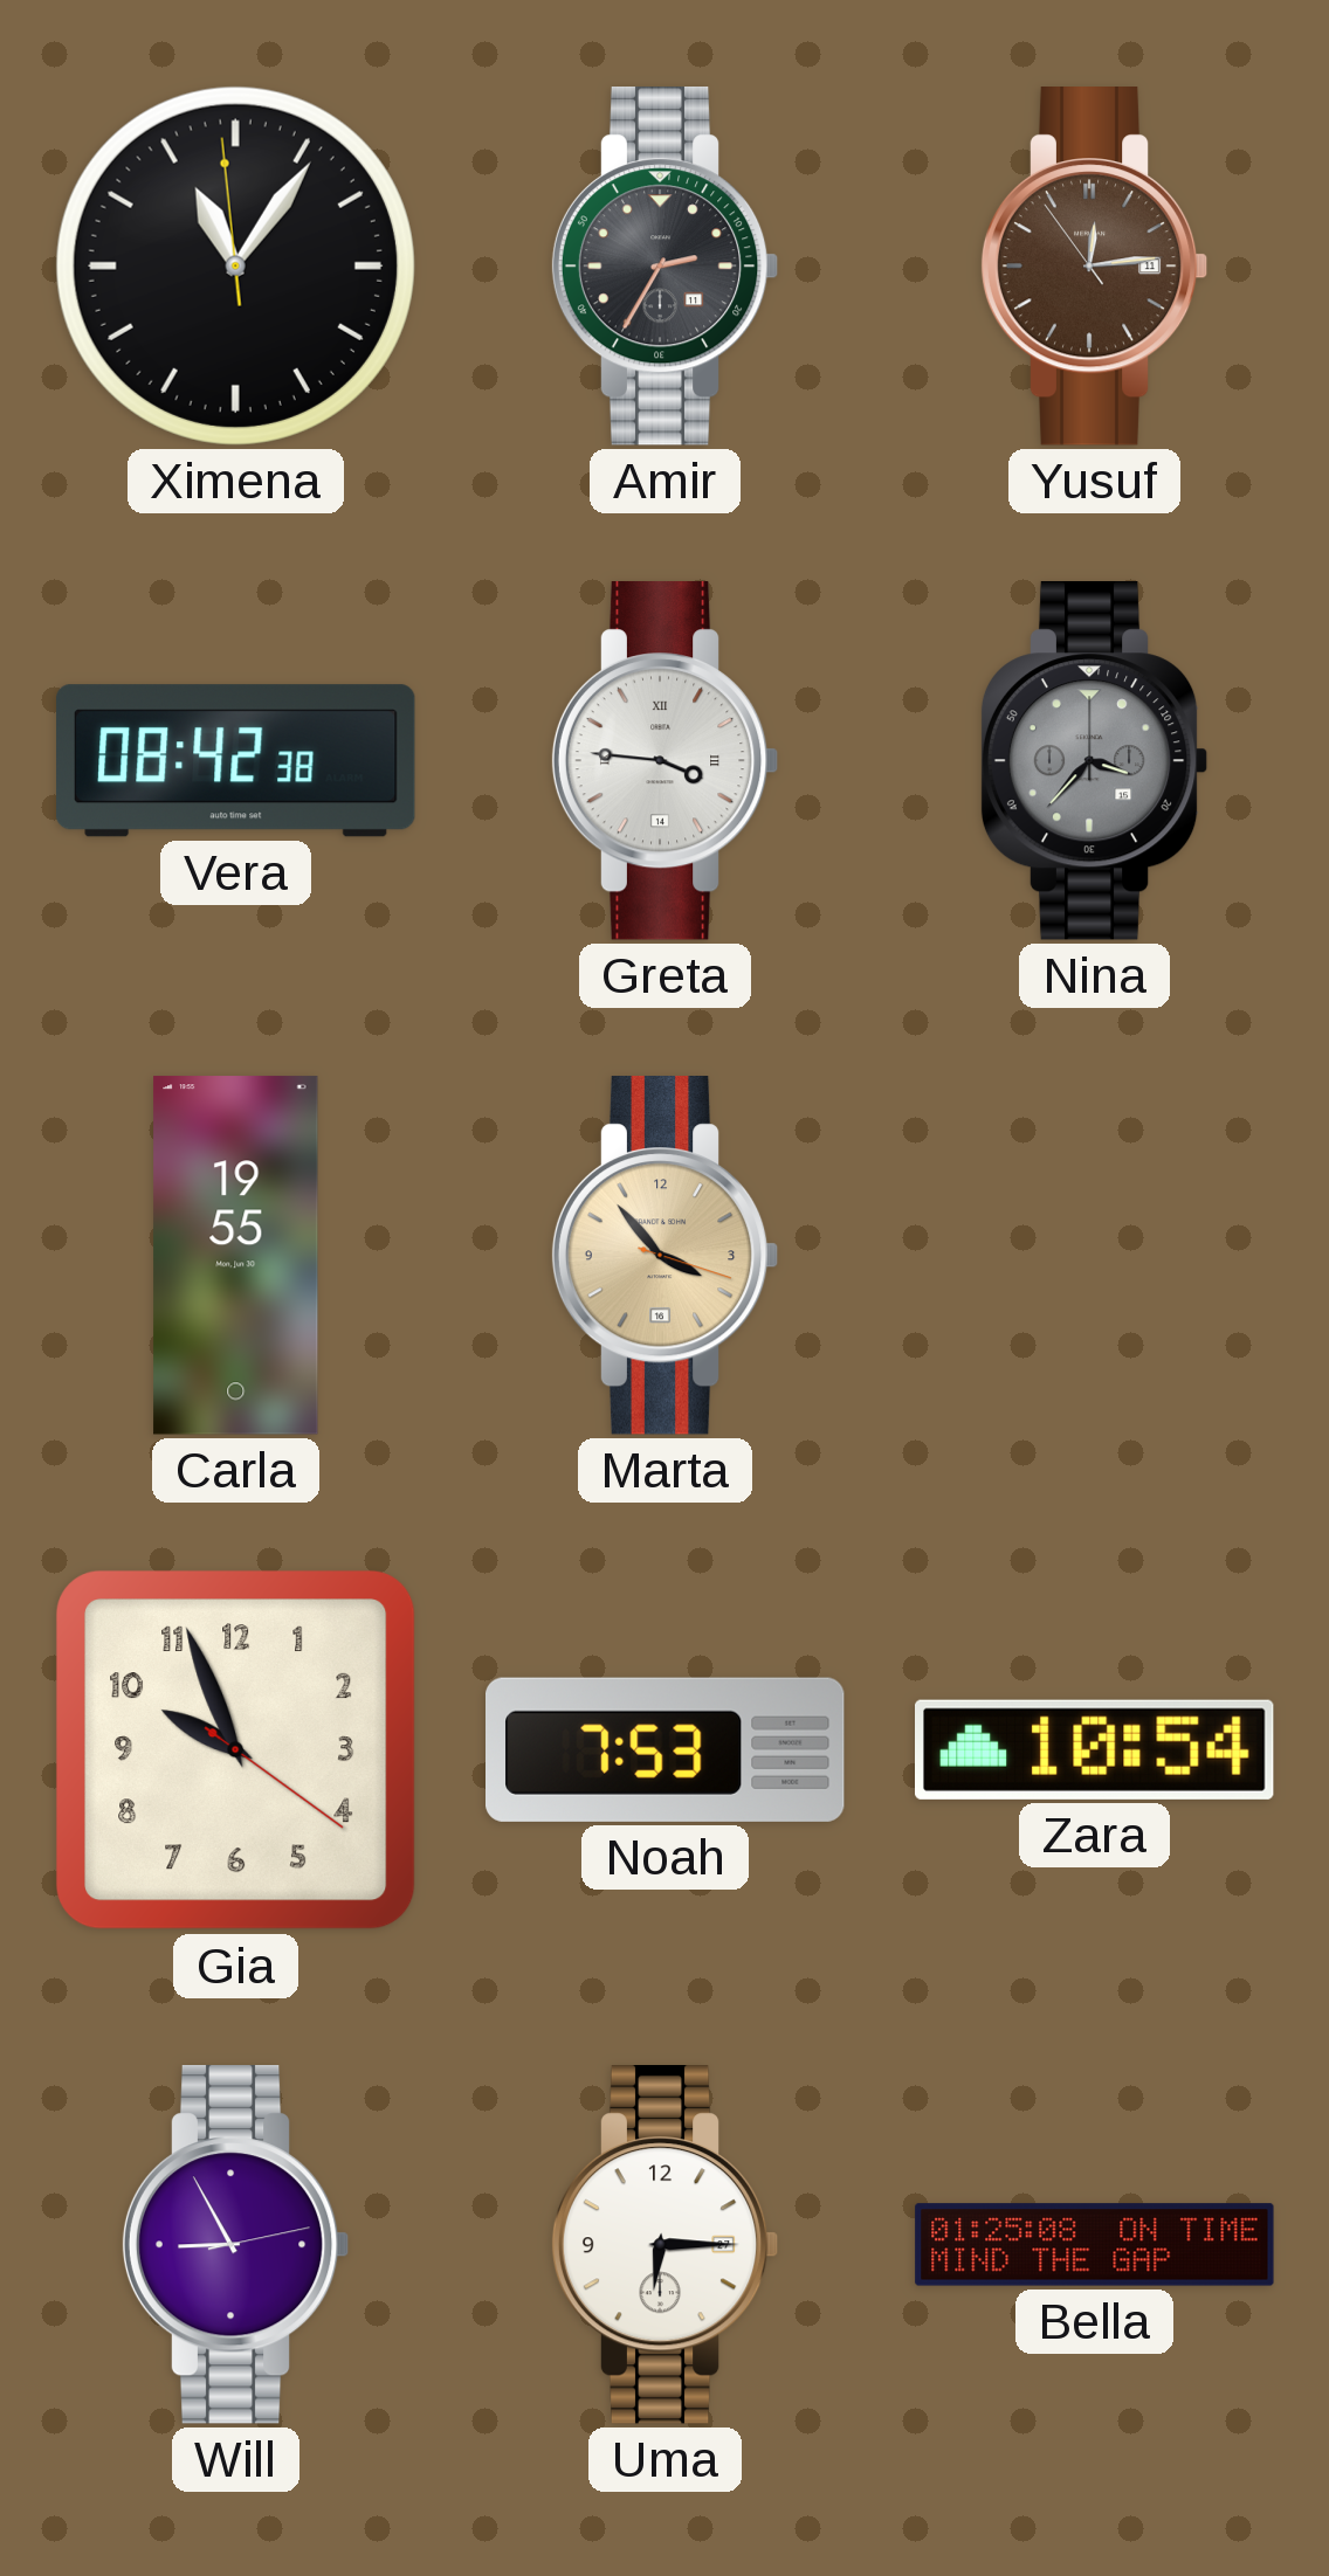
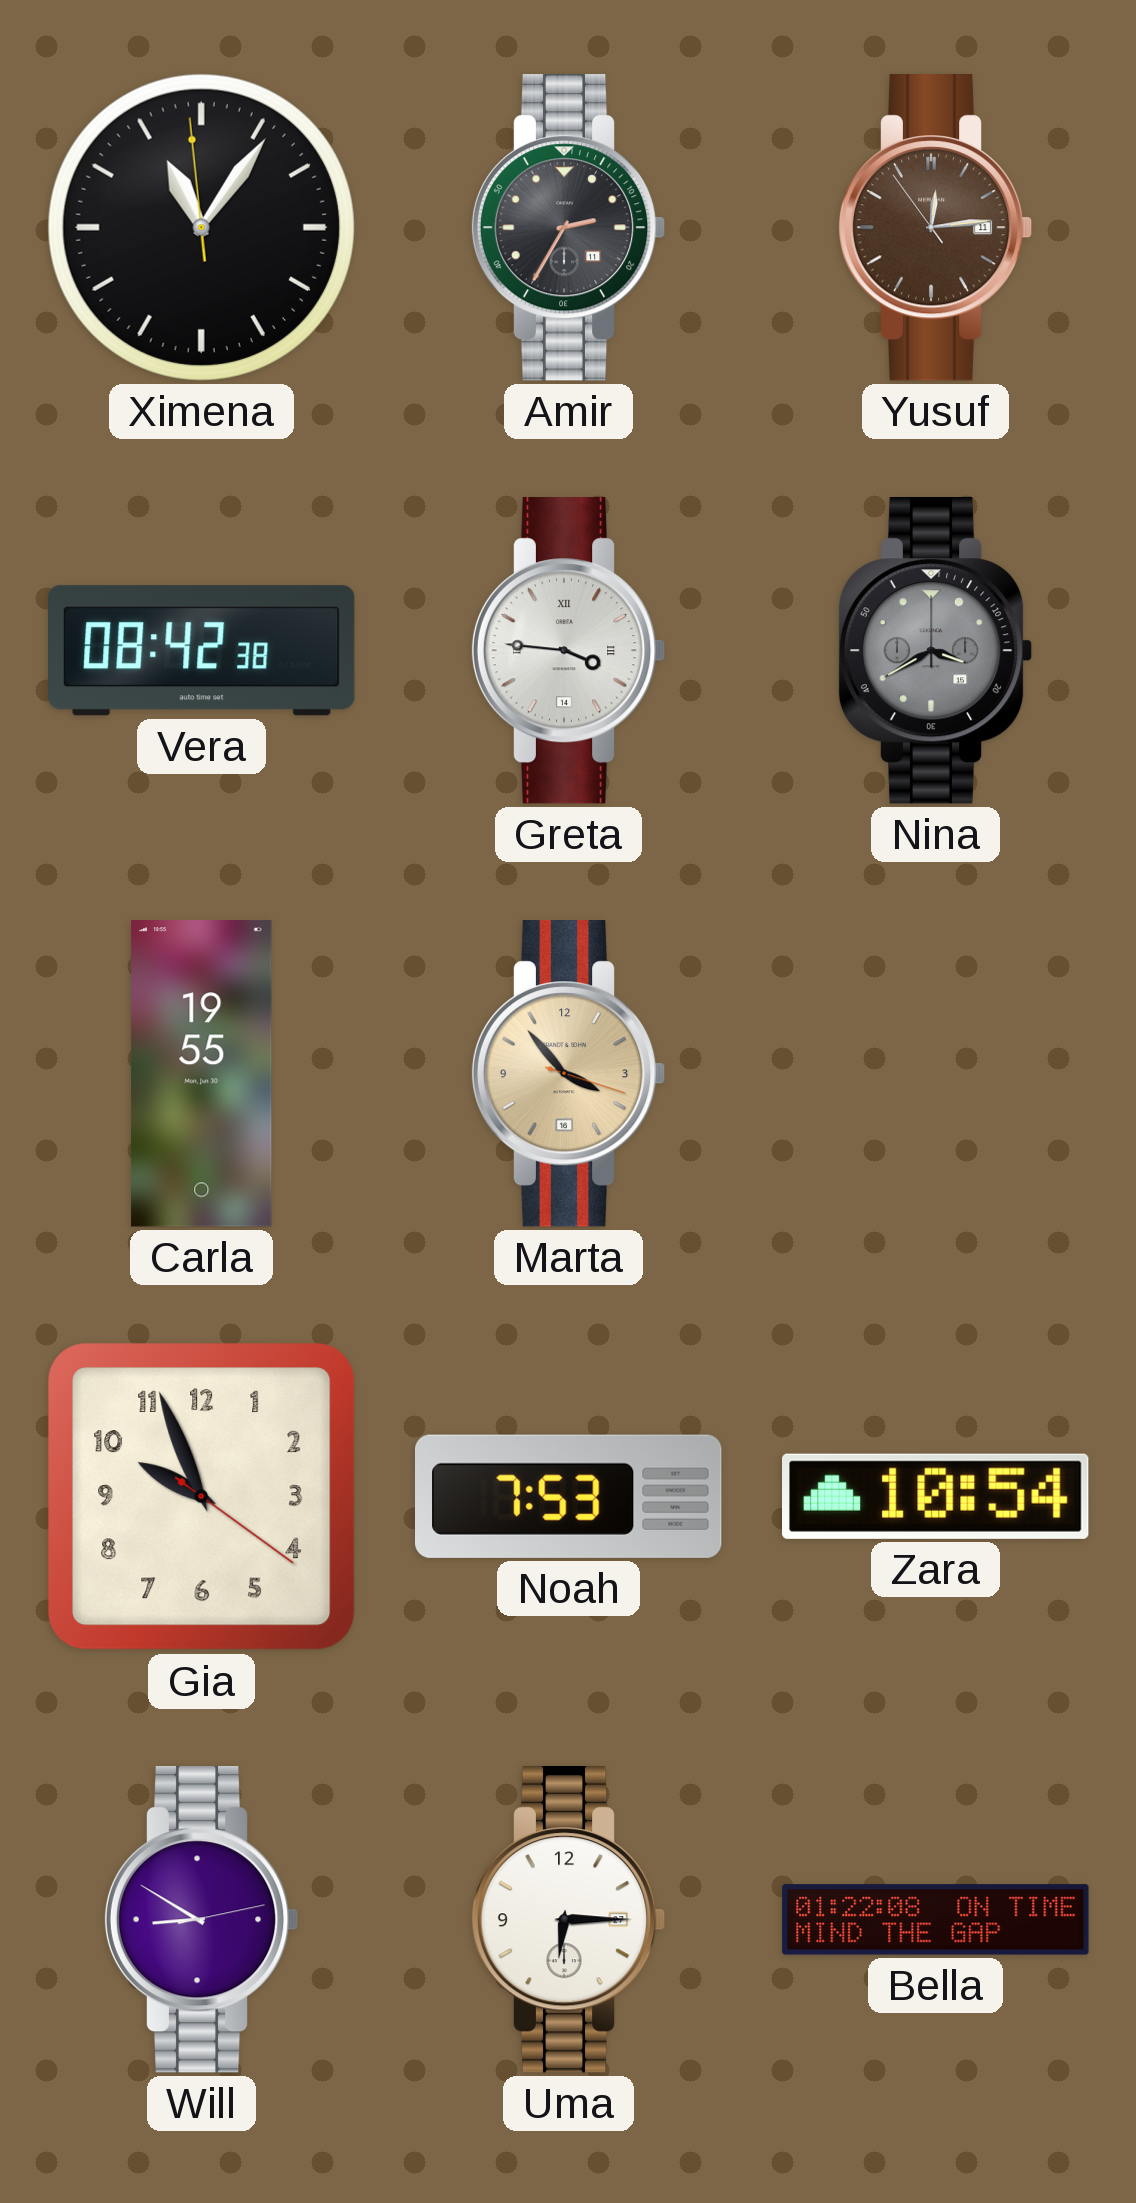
Nina: 3:37 -> 3:40
Will: 8:55 -> 8:50
Bella: 01:25 -> 01:22
